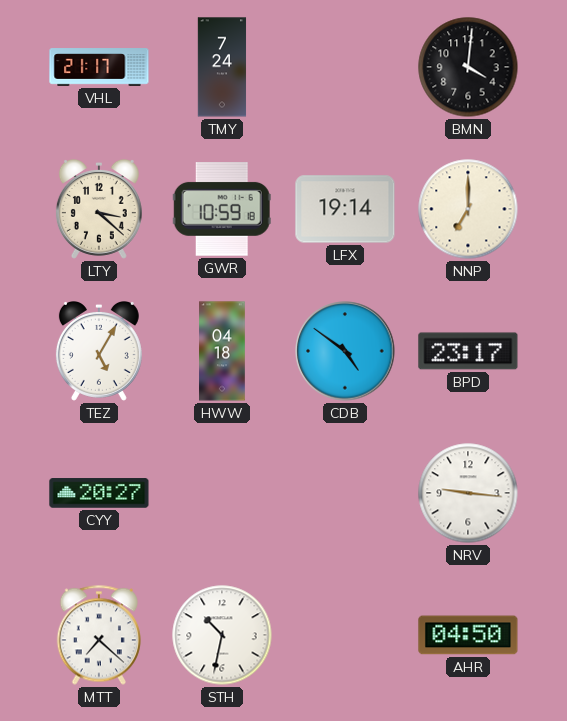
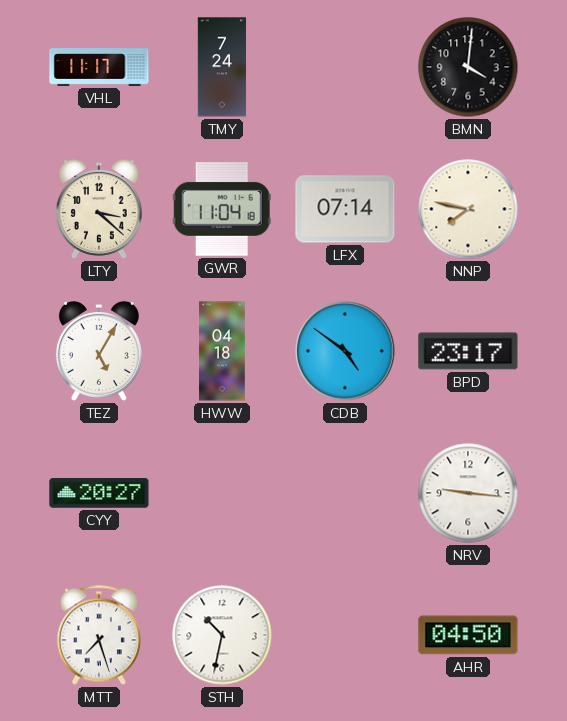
VHL: 21:17 -> 11:17
GWR: 10:59 -> 11:04
LFX: 19:14 -> 07:14
NNP: 7:00 -> 7:47
MTT: 7:22 -> 7:27
